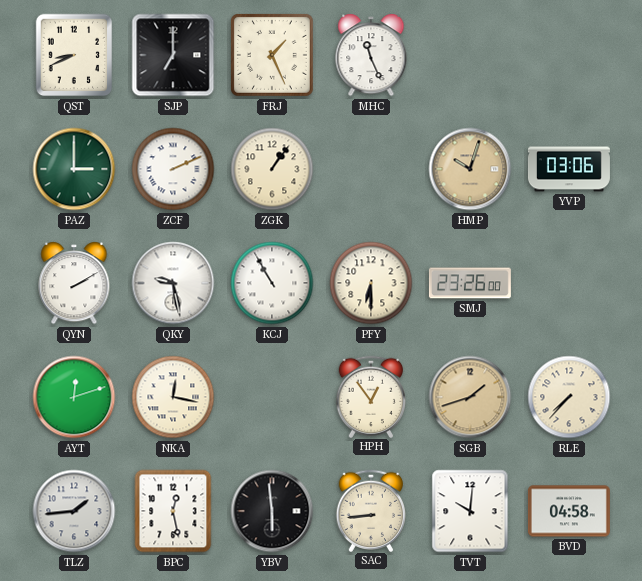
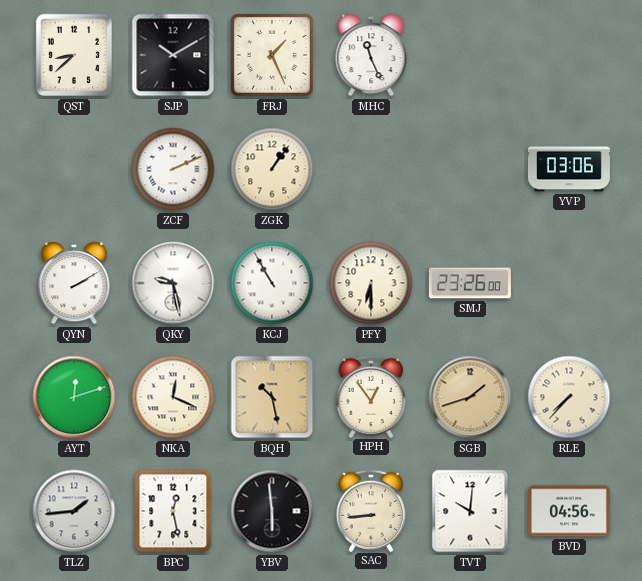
QST: 8:41 -> 8:38
SJP: 7:00 -> 10:10
PAZ: 3:00 -> none
HMP: 10:03 -> none
NKA: 12:17 -> 12:19
BQH: none -> 10:28
BVD: 04:58 -> 04:56
